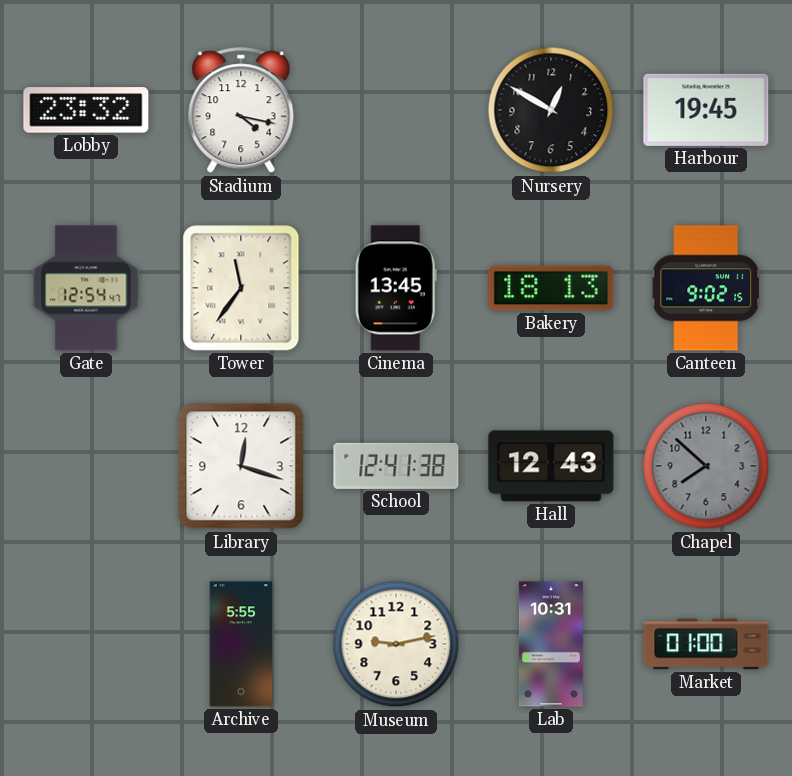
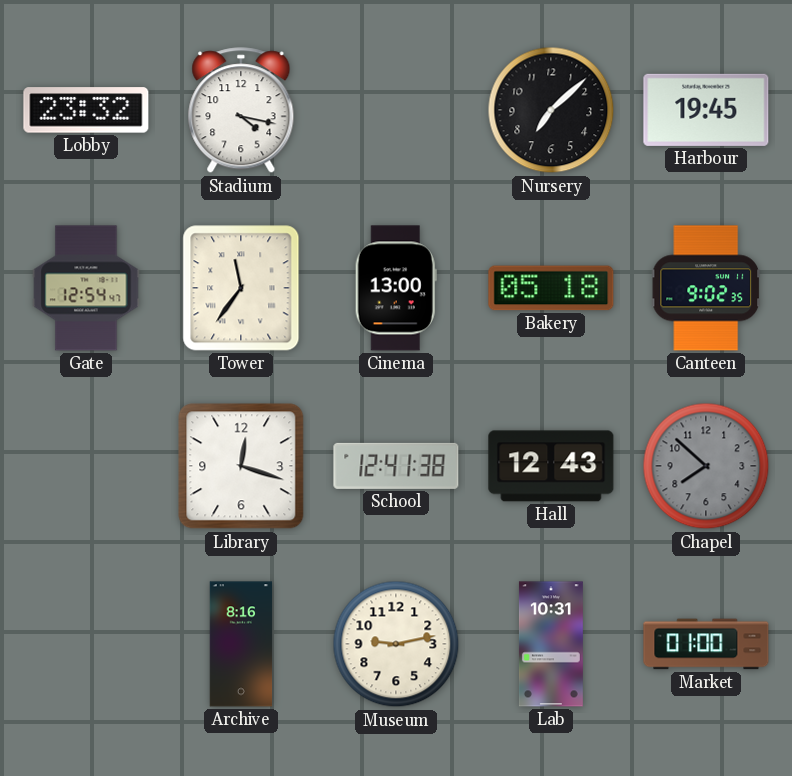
Nursery: 12:50 -> 7:08
Cinema: 13:45 -> 13:00
Bakery: 18:13 -> 05:18
Canteen: 9:02:15 -> 9:02:35
Archive: 5:55 -> 8:16
